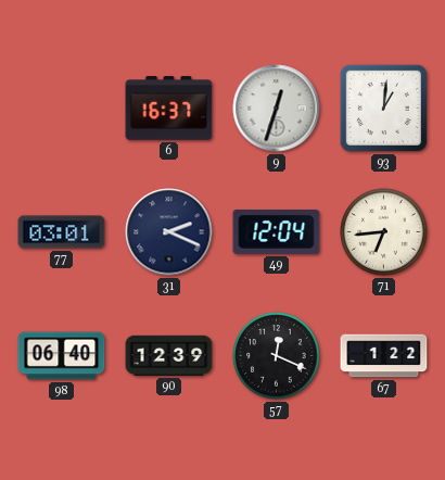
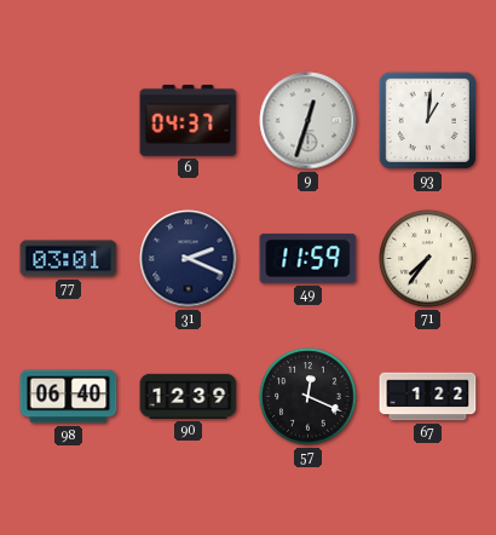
6: 16:37 -> 04:37
49: 12:04 -> 11:59
71: 6:44 -> 7:36
